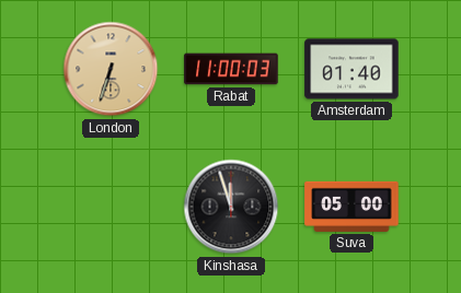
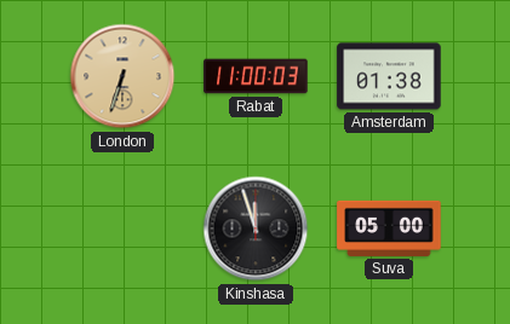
Amsterdam: 01:40 -> 01:38
